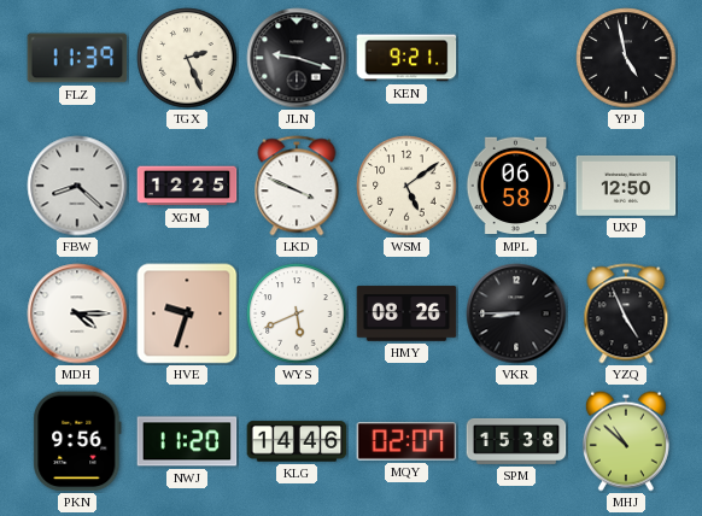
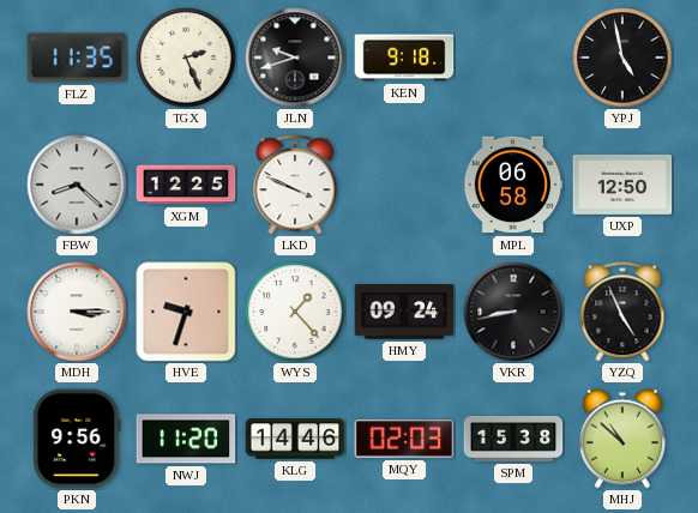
FLZ: 11:39 -> 11:35
JLN: 9:18 -> 9:42
KEN: 9:21 -> 9:18
WSM: 5:09 -> none
MDH: 4:15 -> 3:15
WYS: 5:41 -> 1:23
HMY: 08:26 -> 09:24
VKR: 8:45 -> 8:43
MQY: 02:07 -> 02:03
